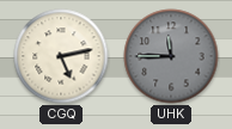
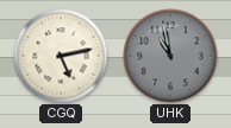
UHK: 11:45 -> 10:58
